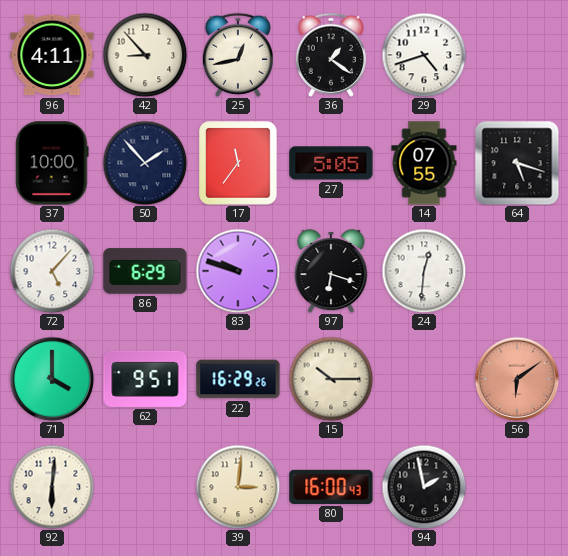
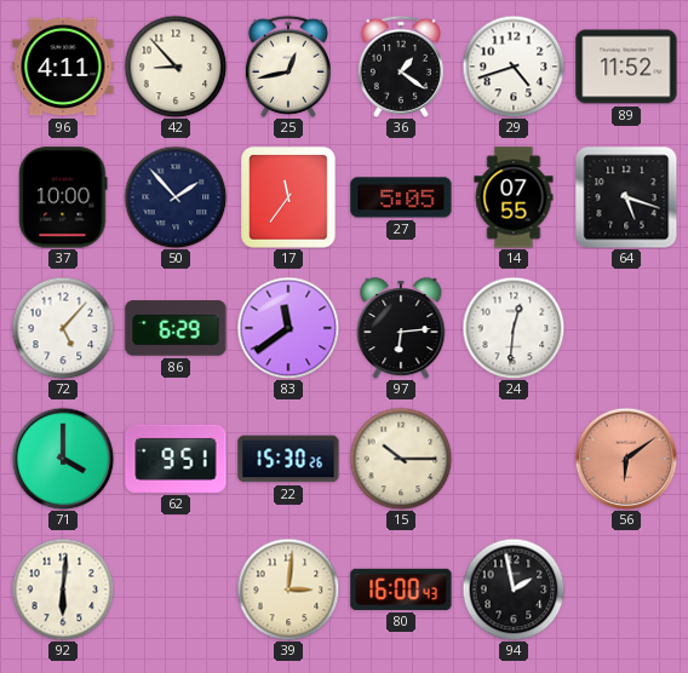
89: none -> 11:52
83: 9:48 -> 11:39
97: 6:18 -> 6:14
22: 16:29 -> 15:30
